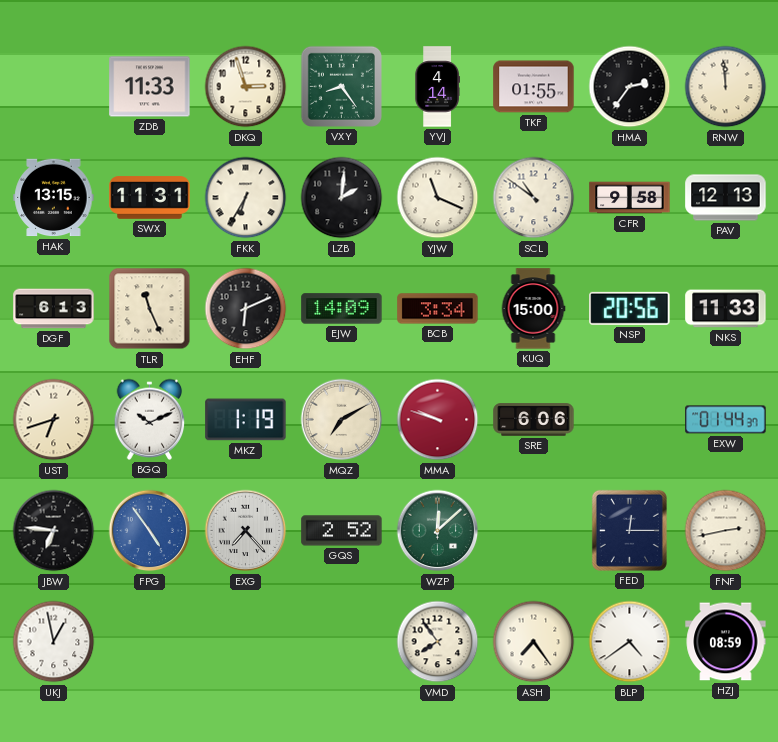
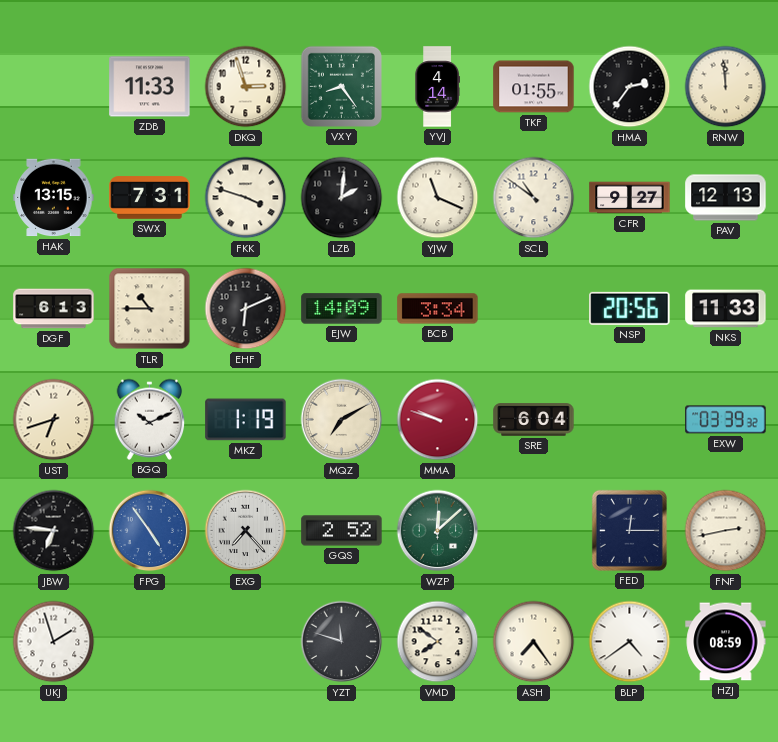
SWX: 11:31 -> 7:31
FKK: 6:35 -> 3:48
CFR: 9:58 -> 9:27
TLR: 11:26 -> 10:45
KUQ: 15:00 -> none
SRE: 6:06 -> 6:04
EXW: 01:44 -> 03:39
UKJ: 12:58 -> 1:57
YZT: none -> 11:48
VMD: 7:54 -> 7:51
